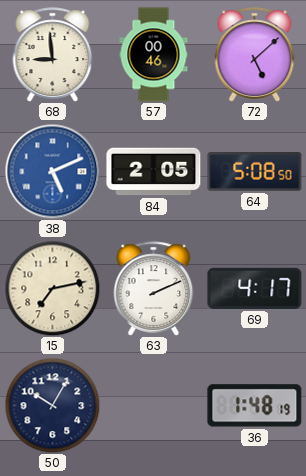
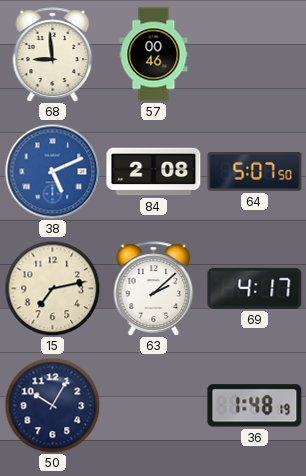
72: 5:08 -> none
84: 2:05 -> 2:08
64: 5:08 -> 5:07
63: 2:11 -> 2:08
